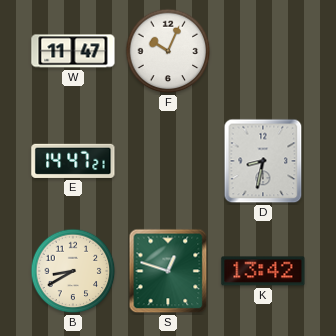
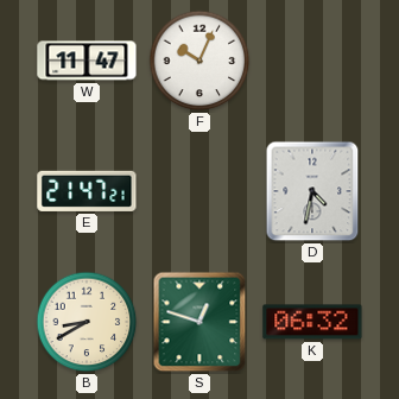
E: 14:47 -> 21:47
D: 8:32 -> 4:32
K: 13:42 -> 06:32
